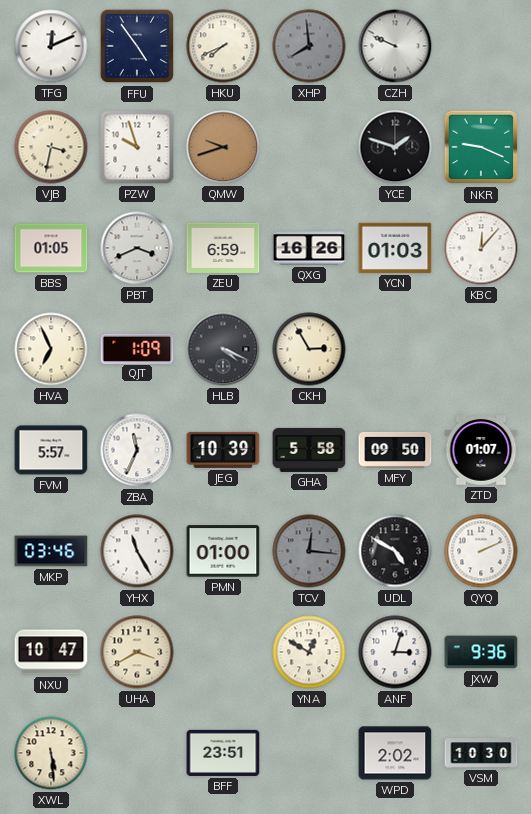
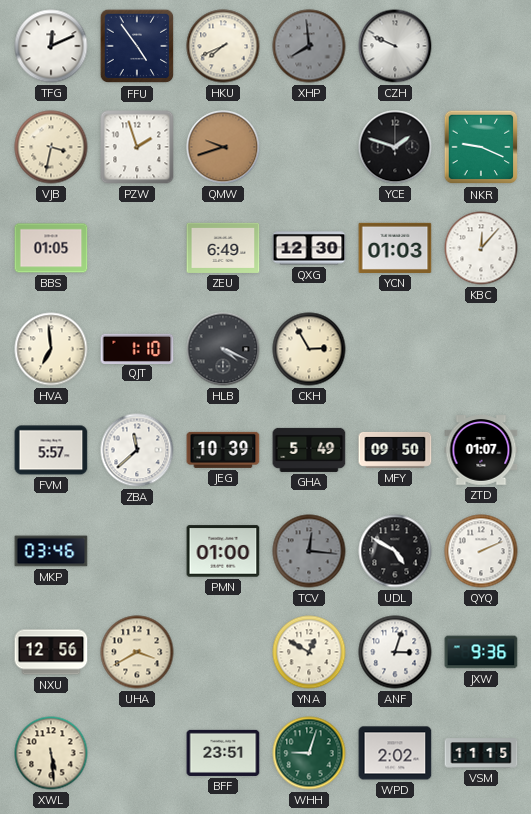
PZW: 9:57 -> 1:57
PBT: 3:41 -> none
ZEU: 6:59 -> 6:49
QXG: 16:26 -> 12:30
HVA: 6:56 -> 6:59
QJT: 1:09 -> 1:10
ZBA: 11:34 -> 11:38
GHA: 5:58 -> 5:49
YHX: 11:25 -> none
NXU: 10:47 -> 12:56
WHH: none -> 9:03
VSM: 10:30 -> 11:15
